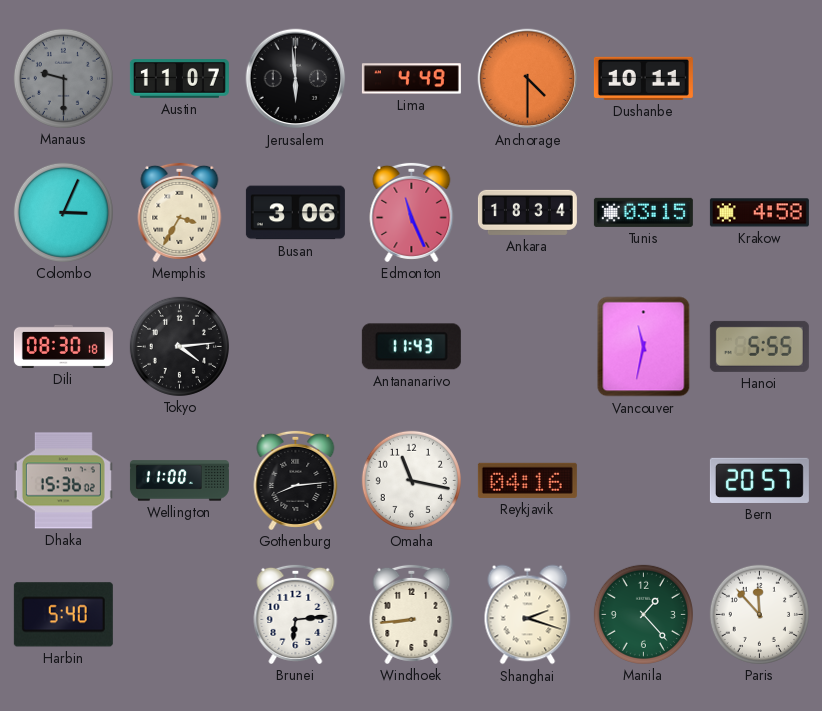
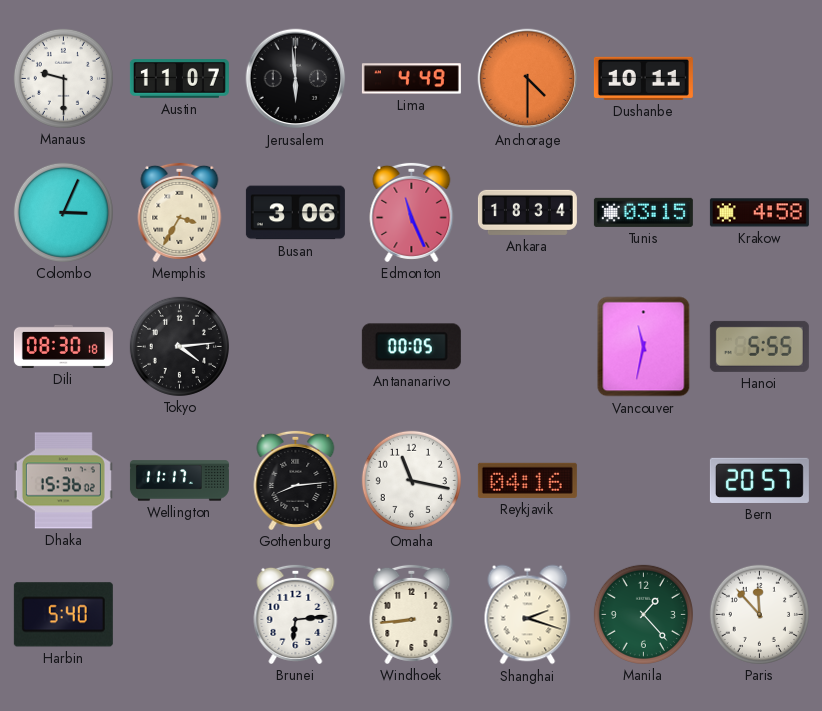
Manaus dial: grey -> white
Antananarivo: 11:43 -> 00:05
Wellington: 11:00 -> 11:17
